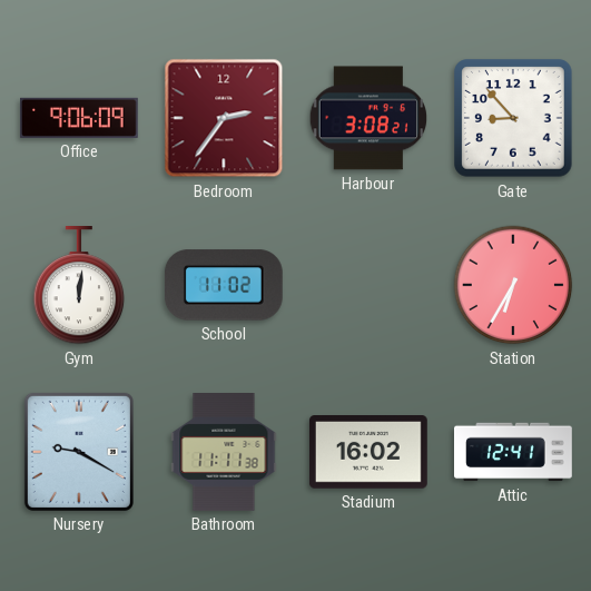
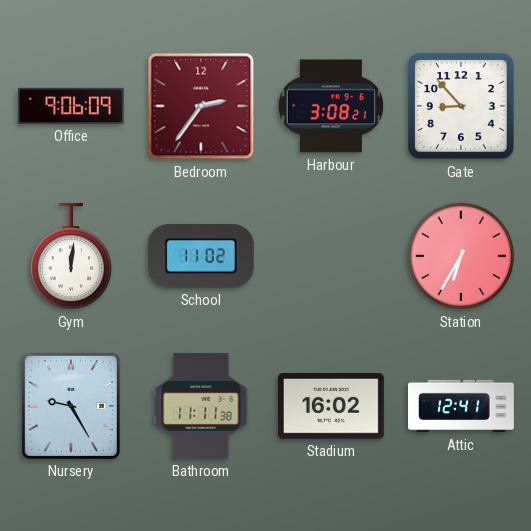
Nursery: 9:20 -> 9:25
